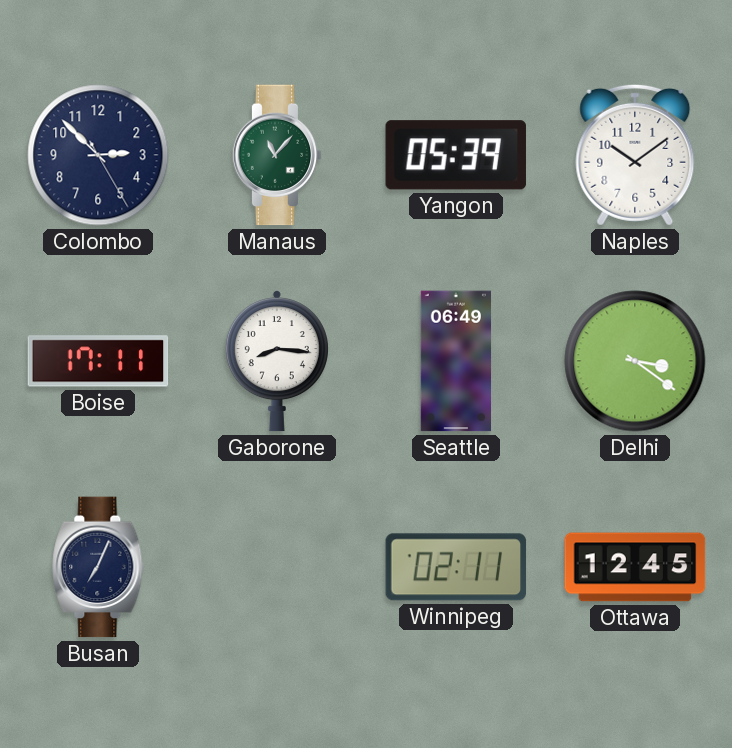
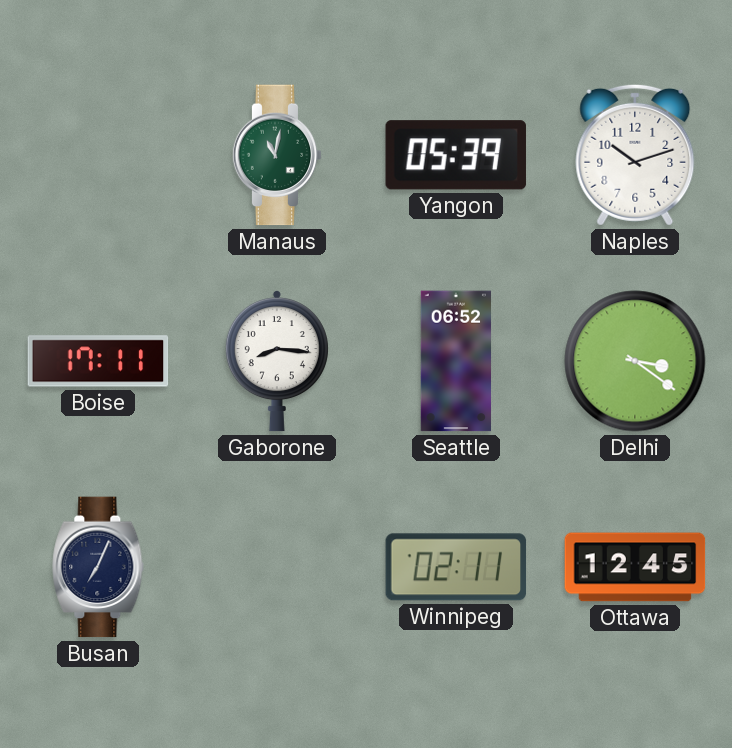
Colombo: 2:52 -> none
Manaus: 11:07 -> 11:02
Naples: 10:09 -> 10:12
Seattle: 06:49 -> 06:52
